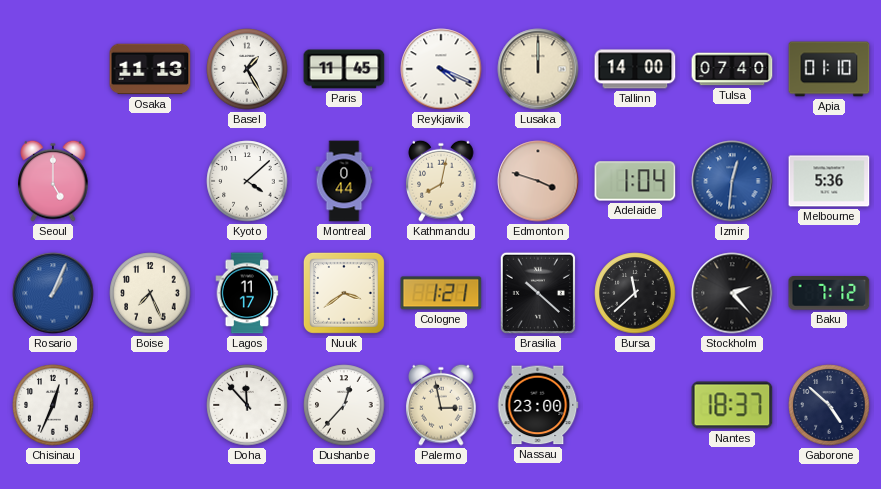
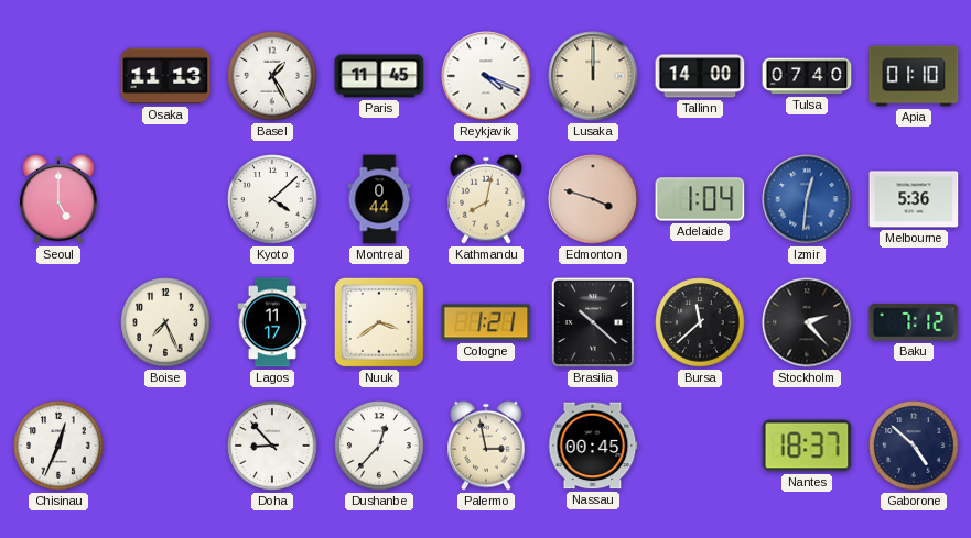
Rosario: 1:04 -> none
Doha: 11:53 -> 8:53
Nassau: 23:00 -> 00:45
